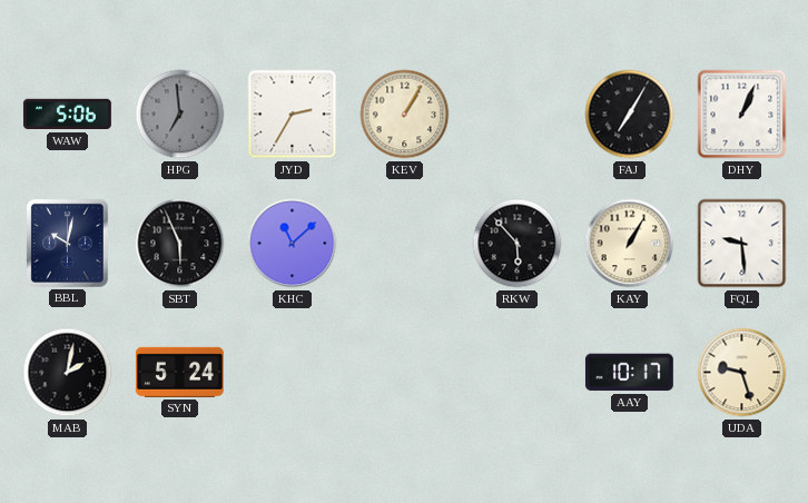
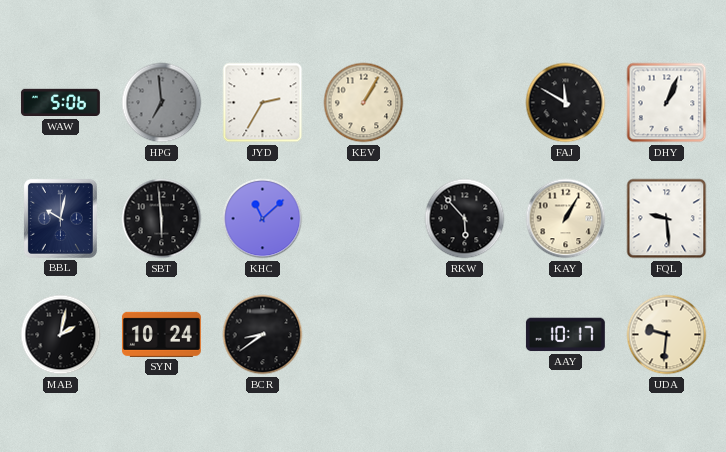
FAJ: 7:05 -> 11:50
SBT: 5:56 -> 5:59
SYN: 5:24 -> 10:24
BCR: none -> 8:39
UDA: 9:27 -> 9:31
